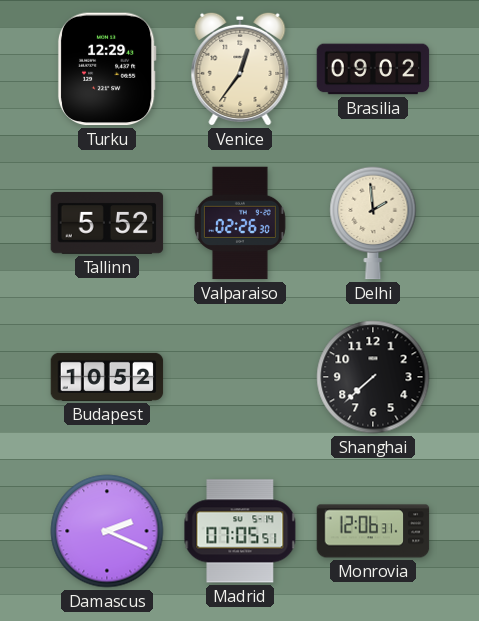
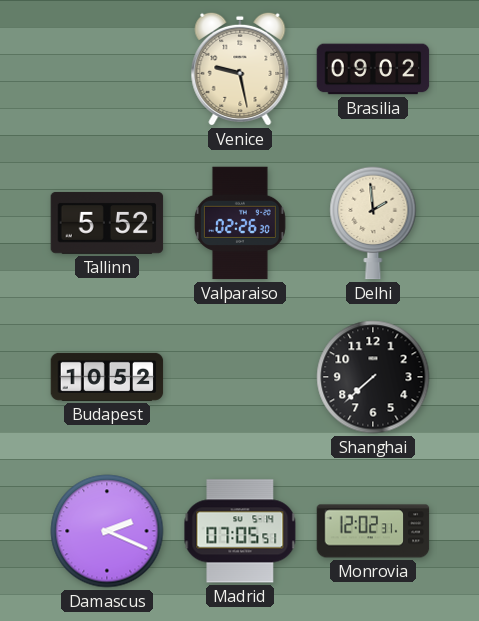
Turku: 12:29 -> none
Venice: 12:36 -> 9:28
Monrovia: 12:06 -> 12:02
